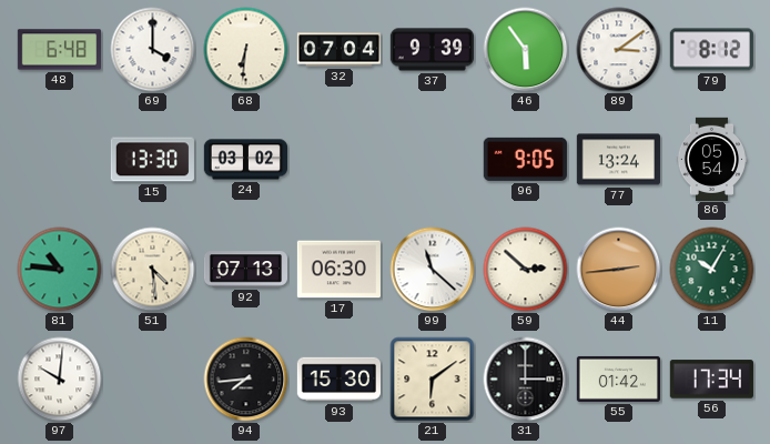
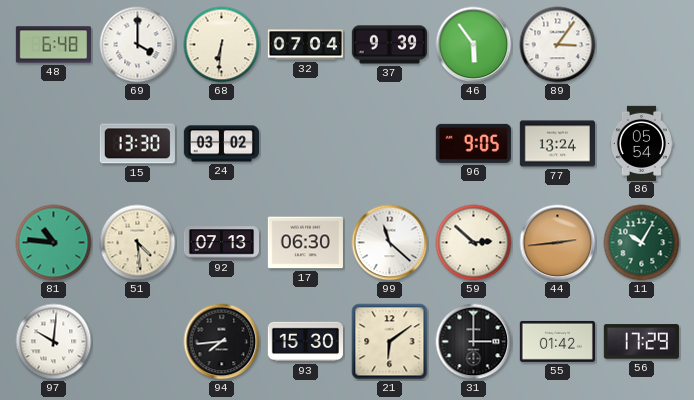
89: 3:09 -> 3:06
79: 8:12 -> none
56: 17:34 -> 17:29
